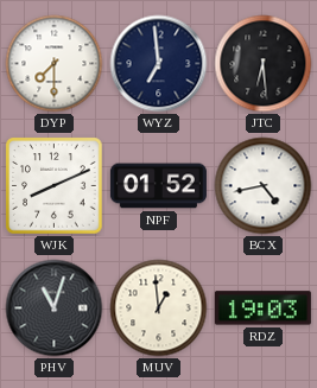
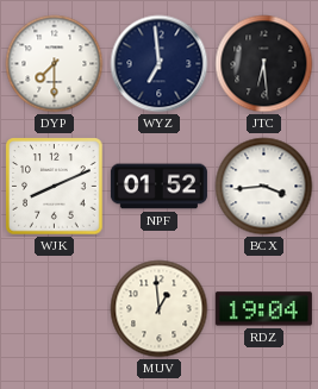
BCX: 4:43 -> 3:44
PHV: 11:03 -> none
RDZ: 19:03 -> 19:04
